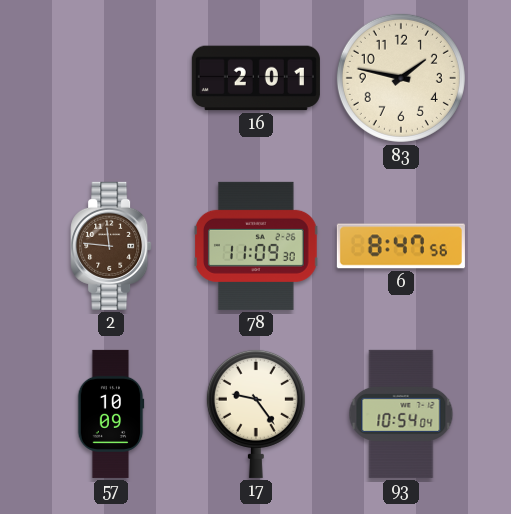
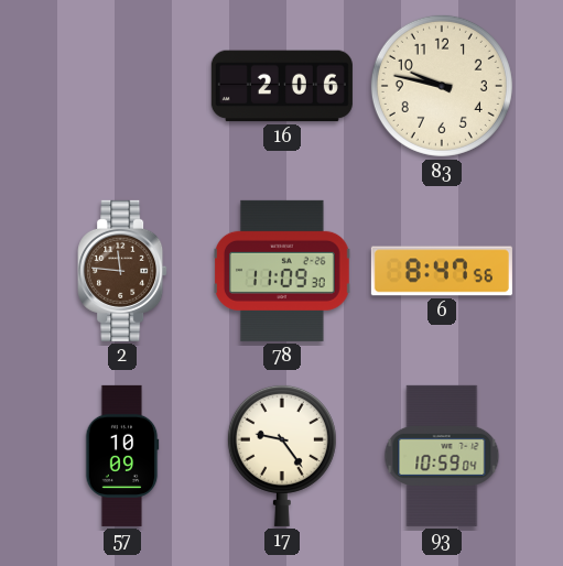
16: 2:01 -> 2:06
83: 1:47 -> 9:47
93: 10:54 -> 10:59
